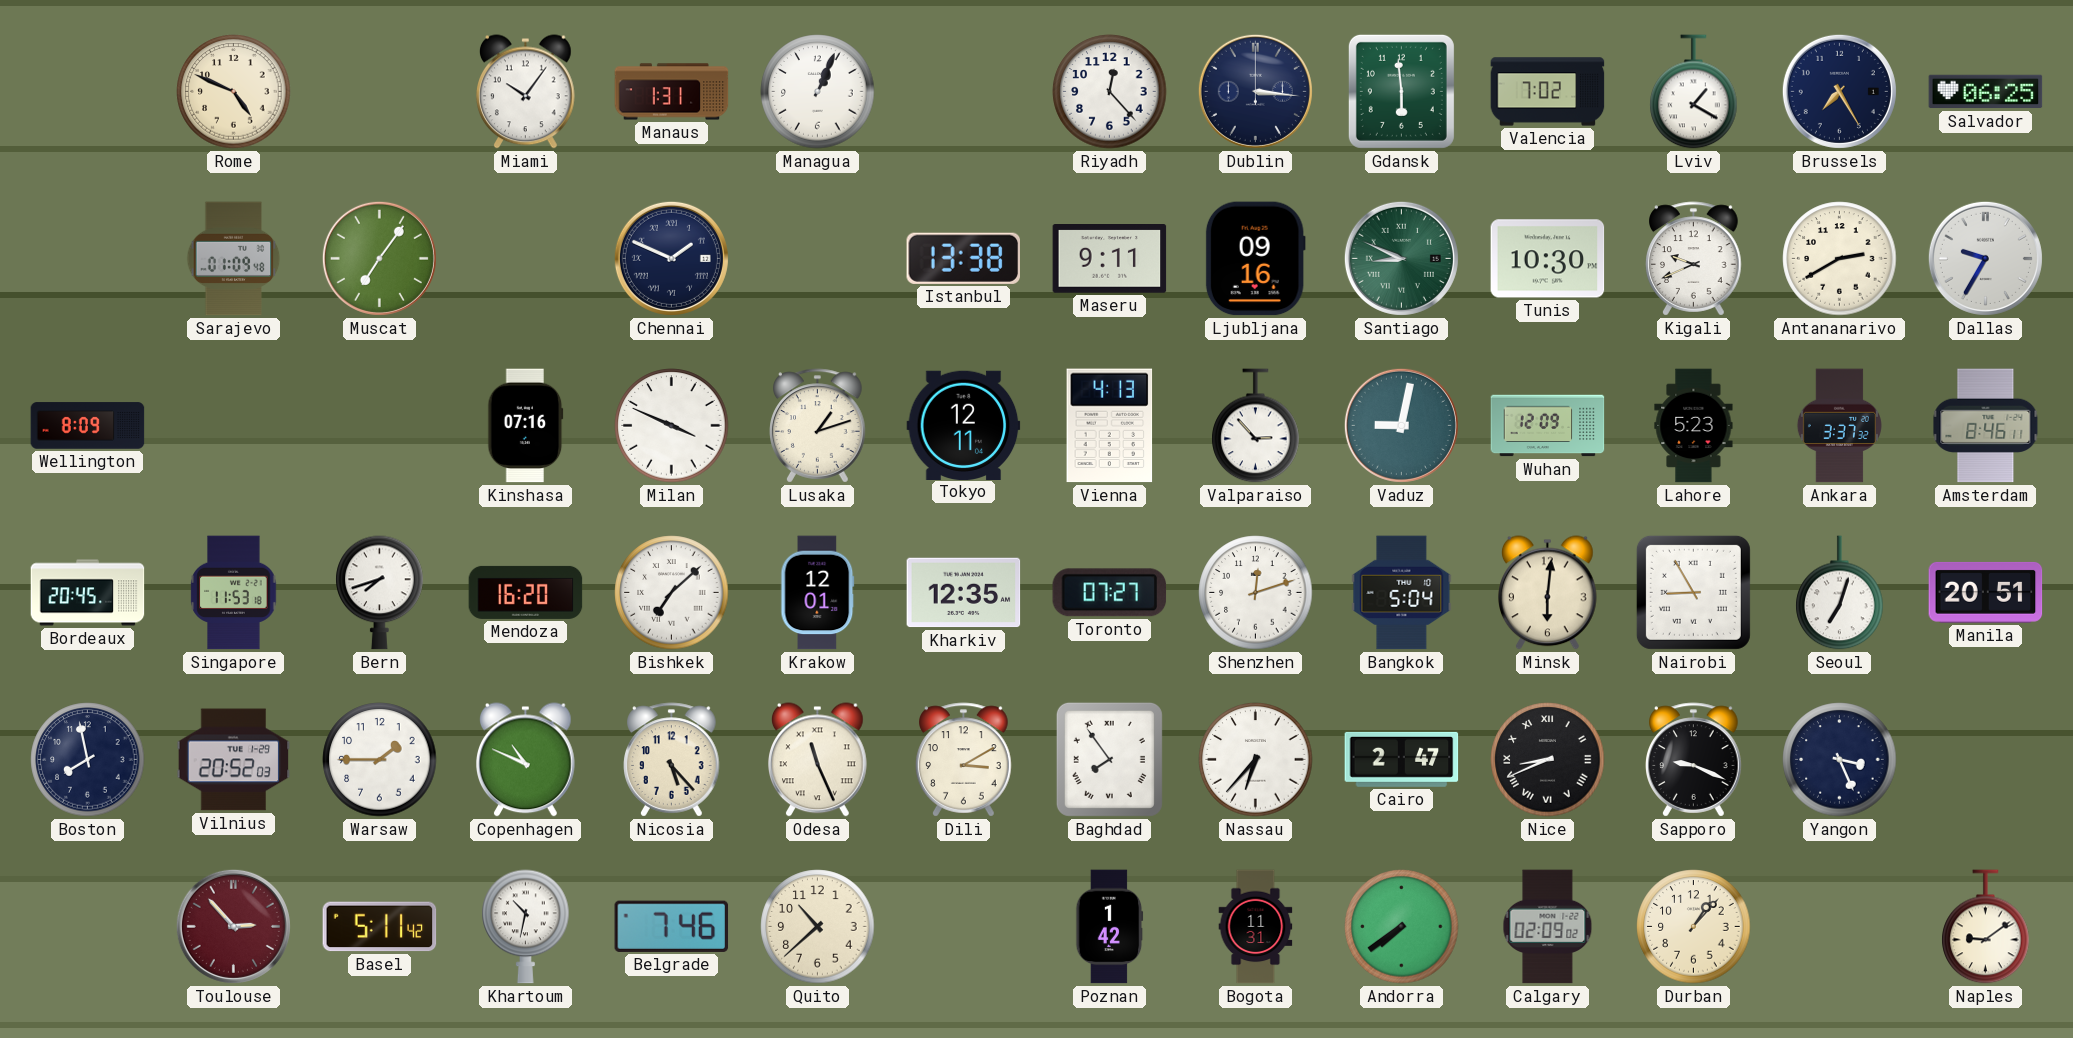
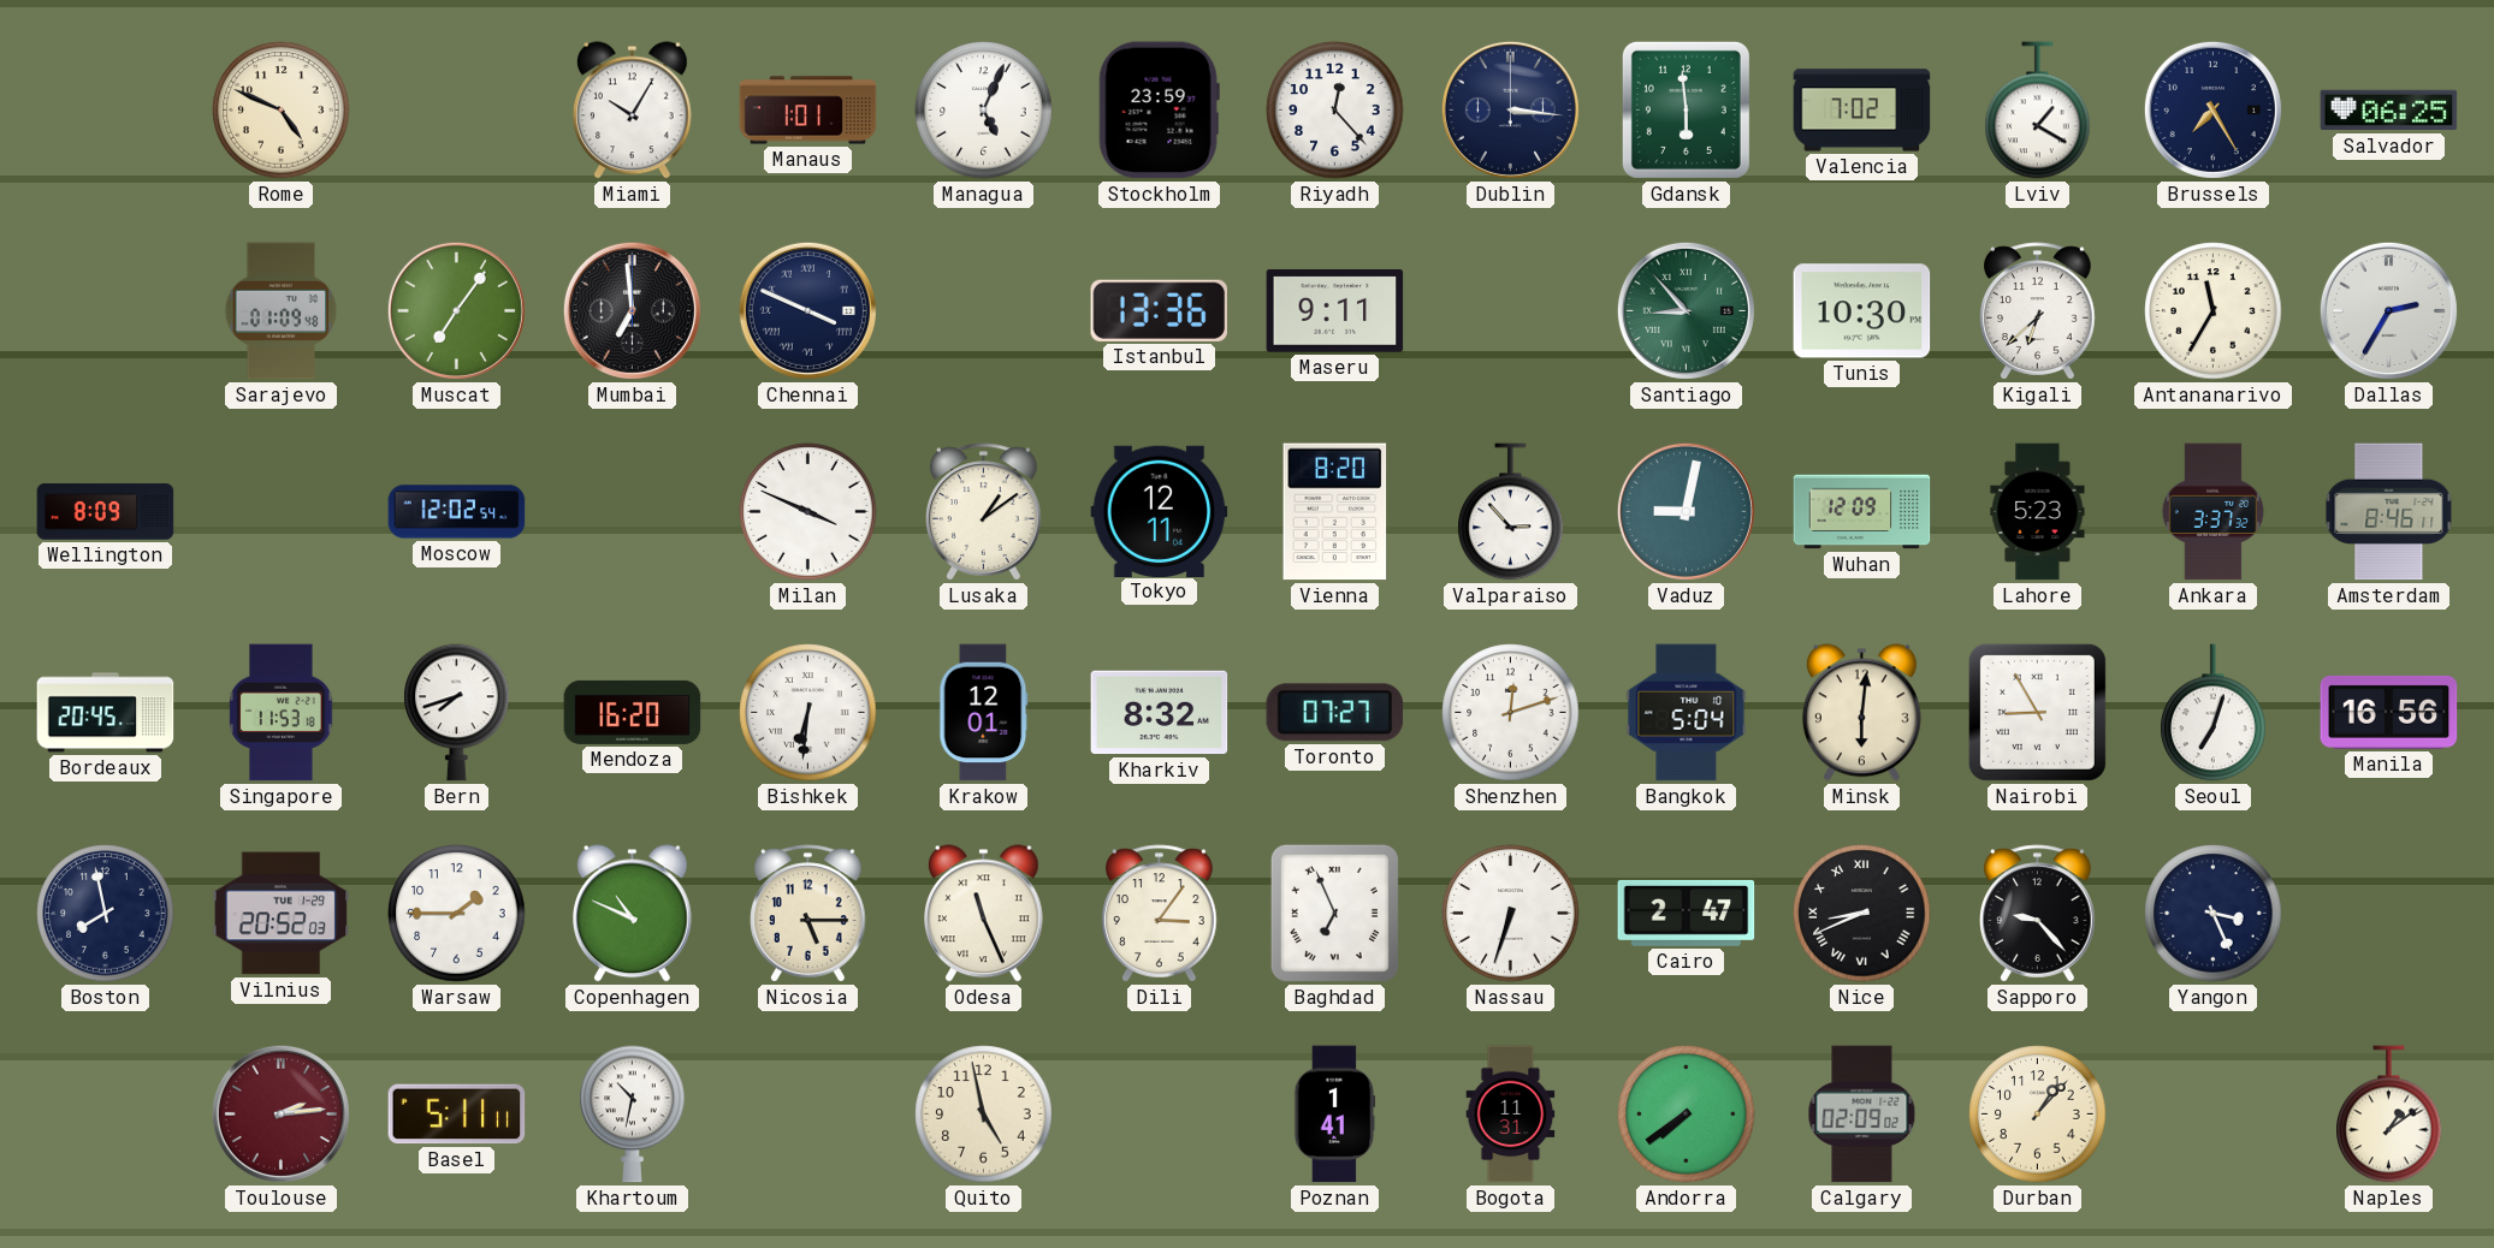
Miami: 10:06 -> 10:05
Manaus: 1:31 -> 1:01
Managua: 1:04 -> 5:04
Stockholm: none -> 23:59
Mumbai: none -> 6:59
Chennai: 1:49 -> 3:49
Istanbul: 13:38 -> 13:36
Ljubljana: 09:16 -> none
Santiago: 8:49 -> 8:53
Kigali: 9:41 -> 6:38
Antananarivo: 2:40 -> 11:35
Dallas: 9:35 -> 2:35
Moscow: none -> 12:02
Kinshasa: 07:16 -> none
Lusaka: 1:12 -> 1:09
Vienna: 4:13 -> 8:20
Bishkek: 7:08 -> 6:31
Kharkiv: 12:35 -> 8:32
Manila: 20:51 -> 16:56
Nicosia: 5:23 -> 5:15
Dili: 3:10 -> 3:06
Baghdad: 7:54 -> 6:56
Nassau: 6:37 -> 6:33
Sapporo: 9:19 -> 9:23
Toulouse: 2:53 -> 2:14
Basel: 5:11:42 -> 5:11:11
Belgrade: 7:46 -> none
Quito: 10:38 -> 4:58
Poznan: 1:42 -> 1:41
Naples: 9:09 -> 1:09
